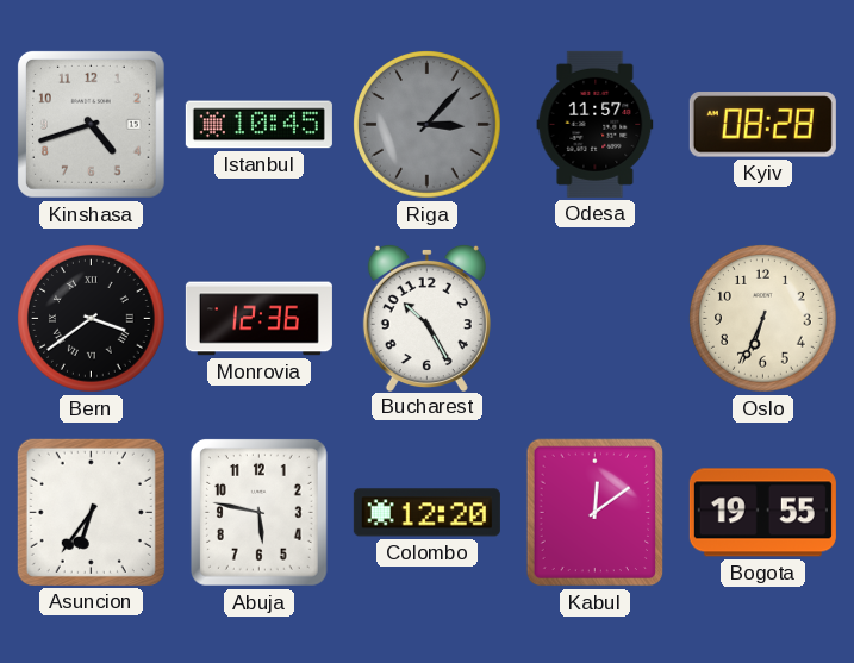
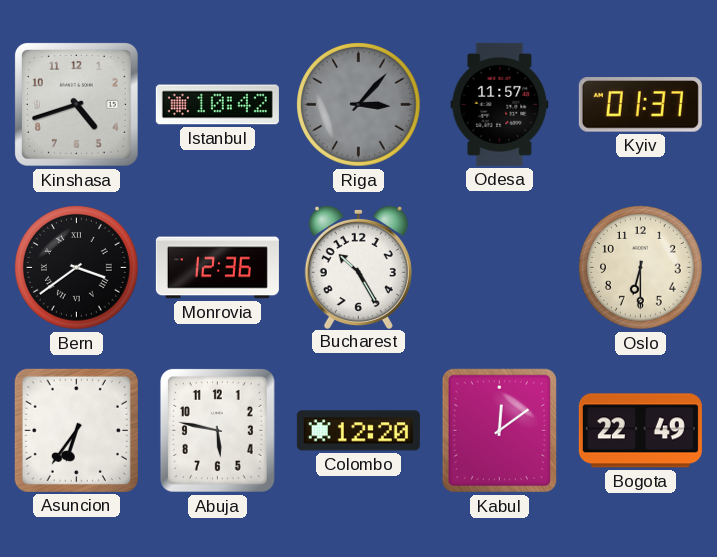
Istanbul: 10:45 -> 10:42
Kyiv: 08:28 -> 01:37
Oslo: 6:34 -> 6:30
Bogota: 19:55 -> 22:49
